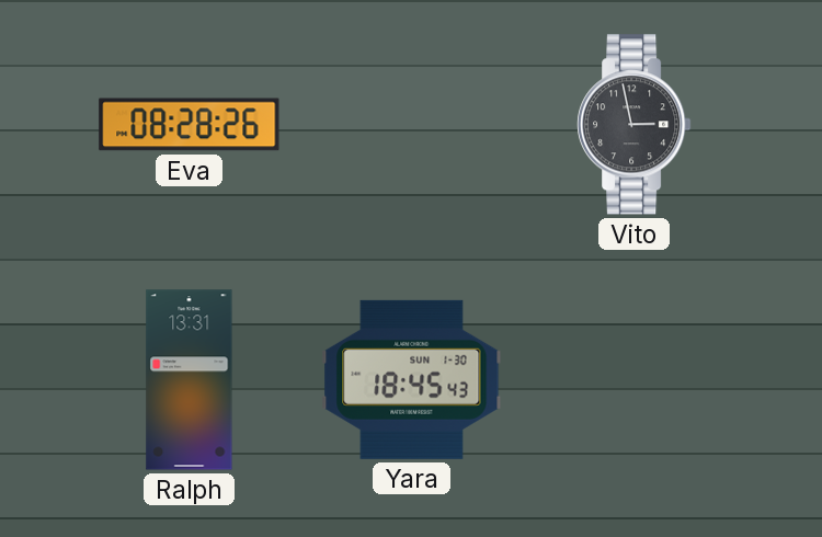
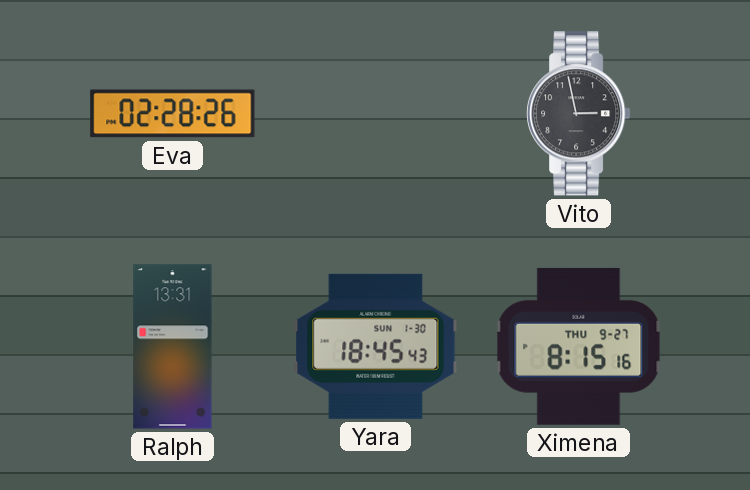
Eva: 08:28 -> 02:28
Ximena: none -> 8:15
